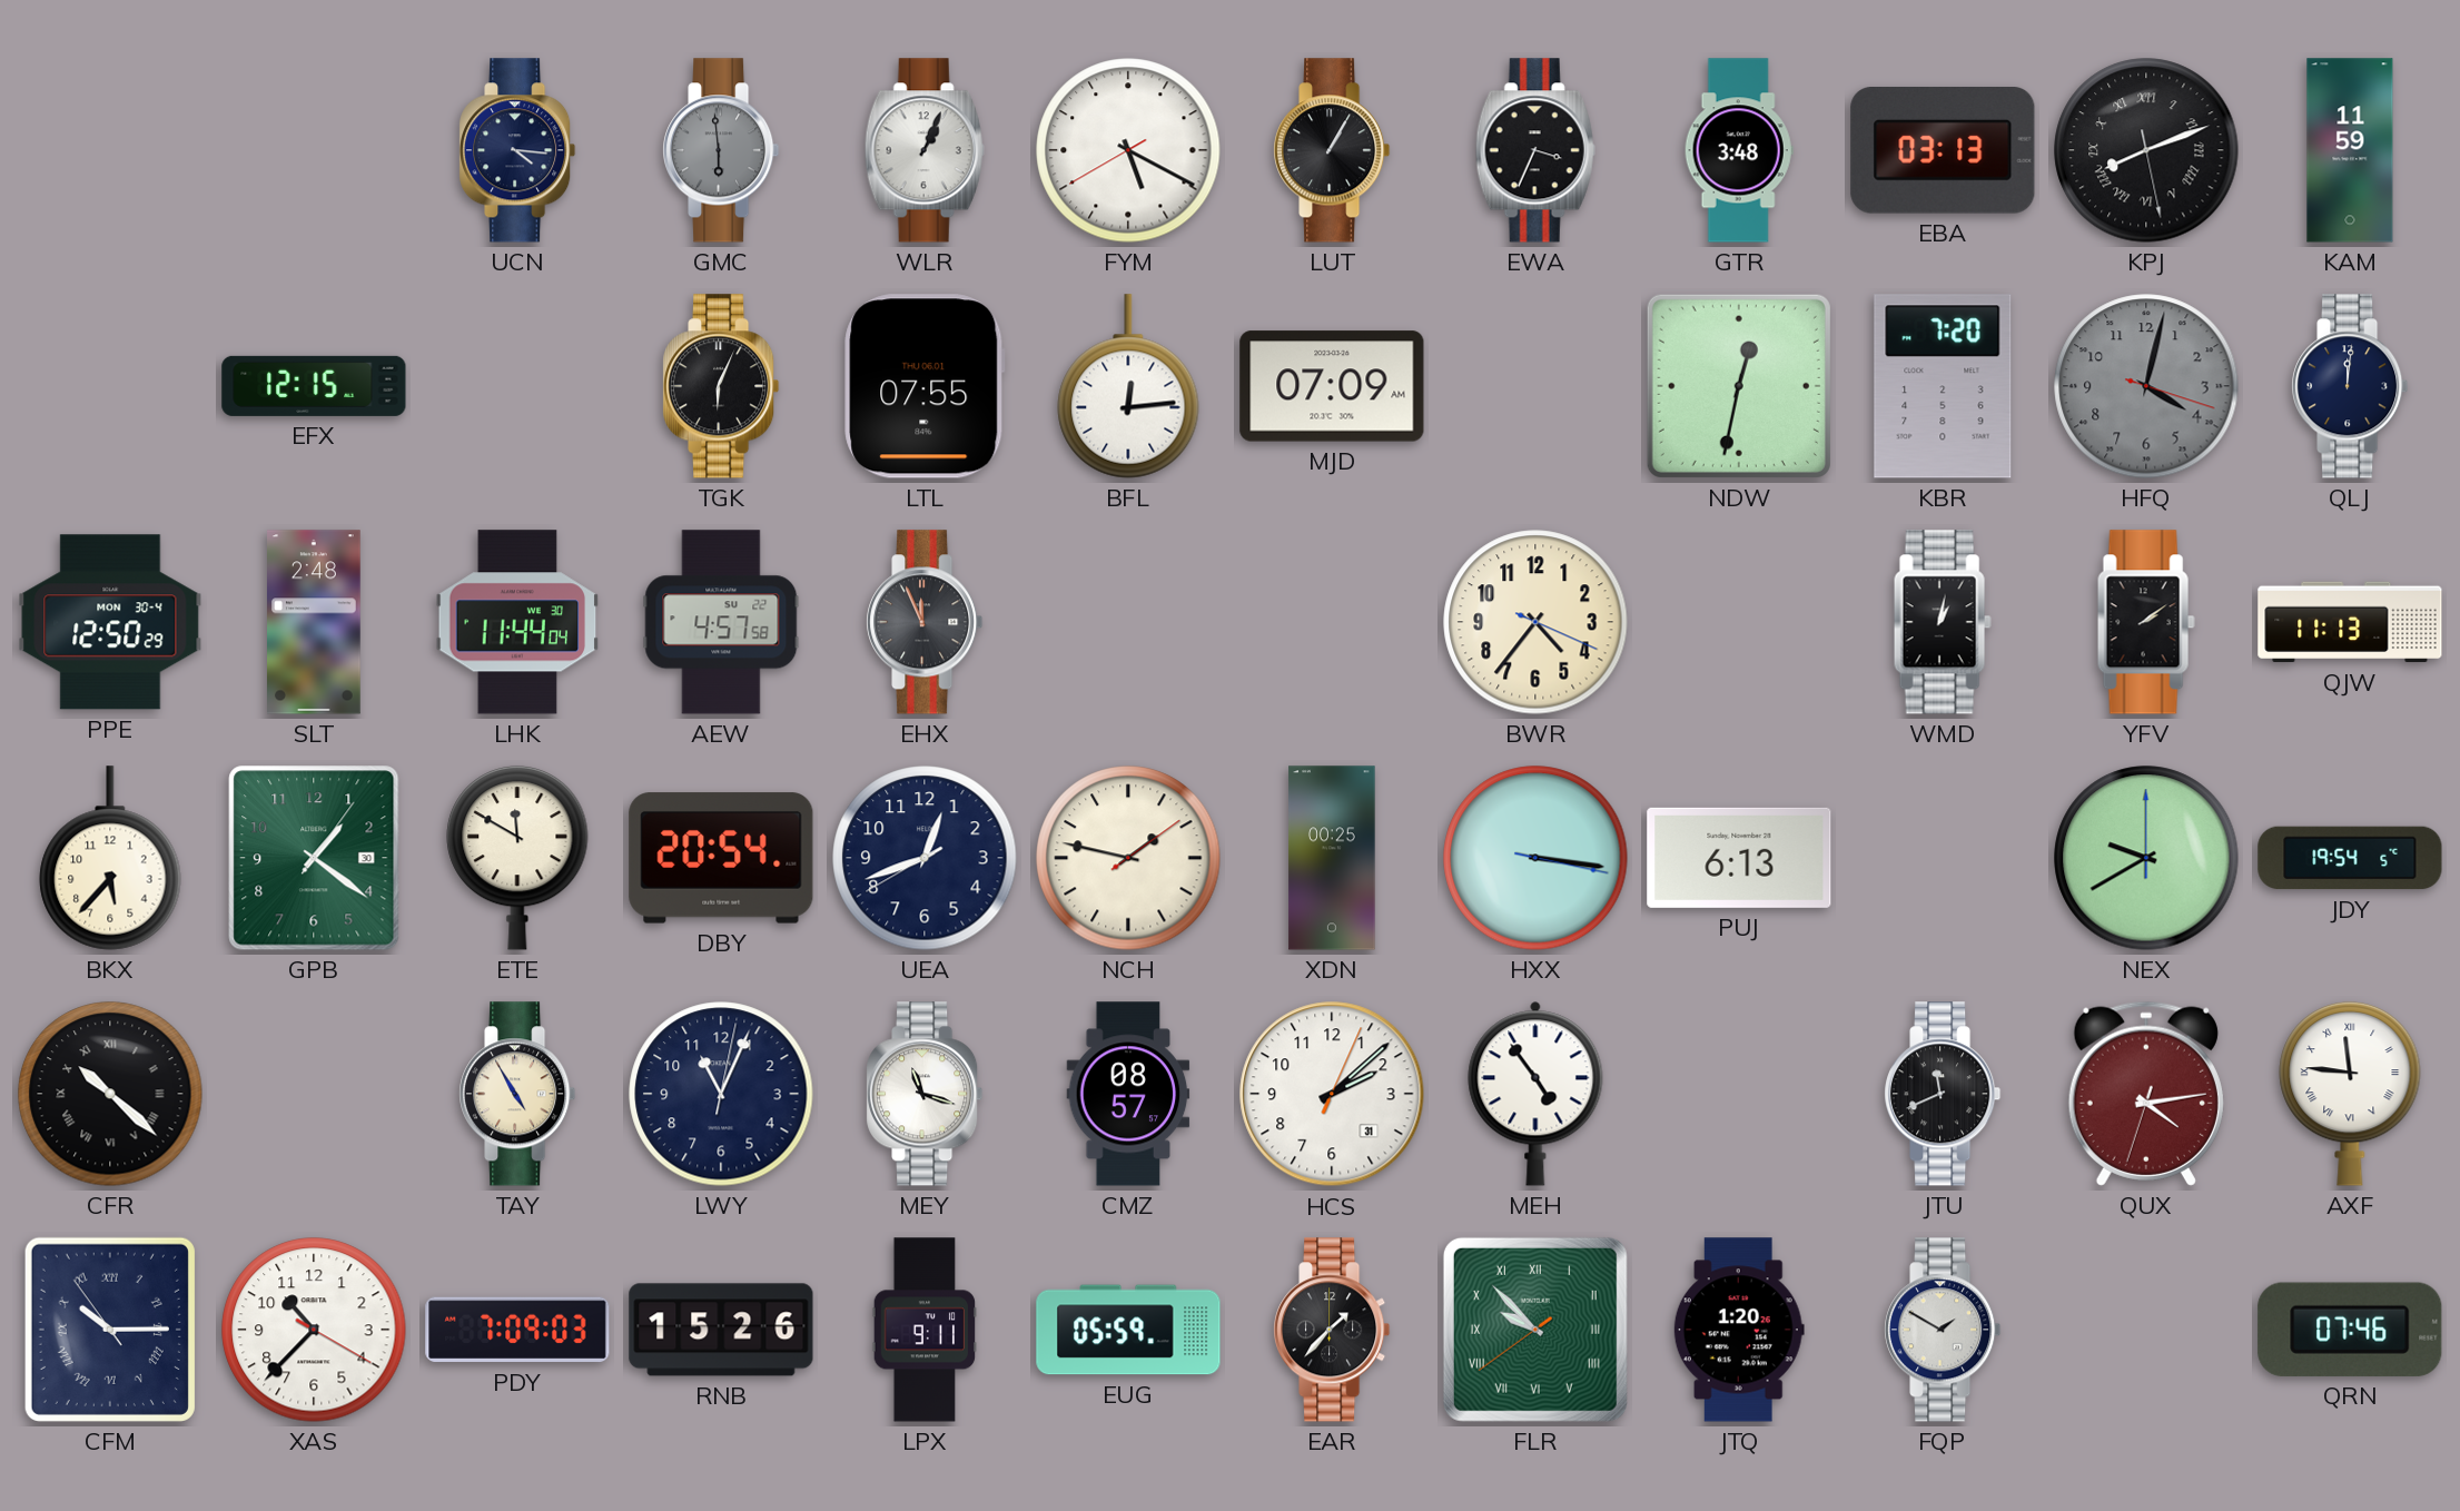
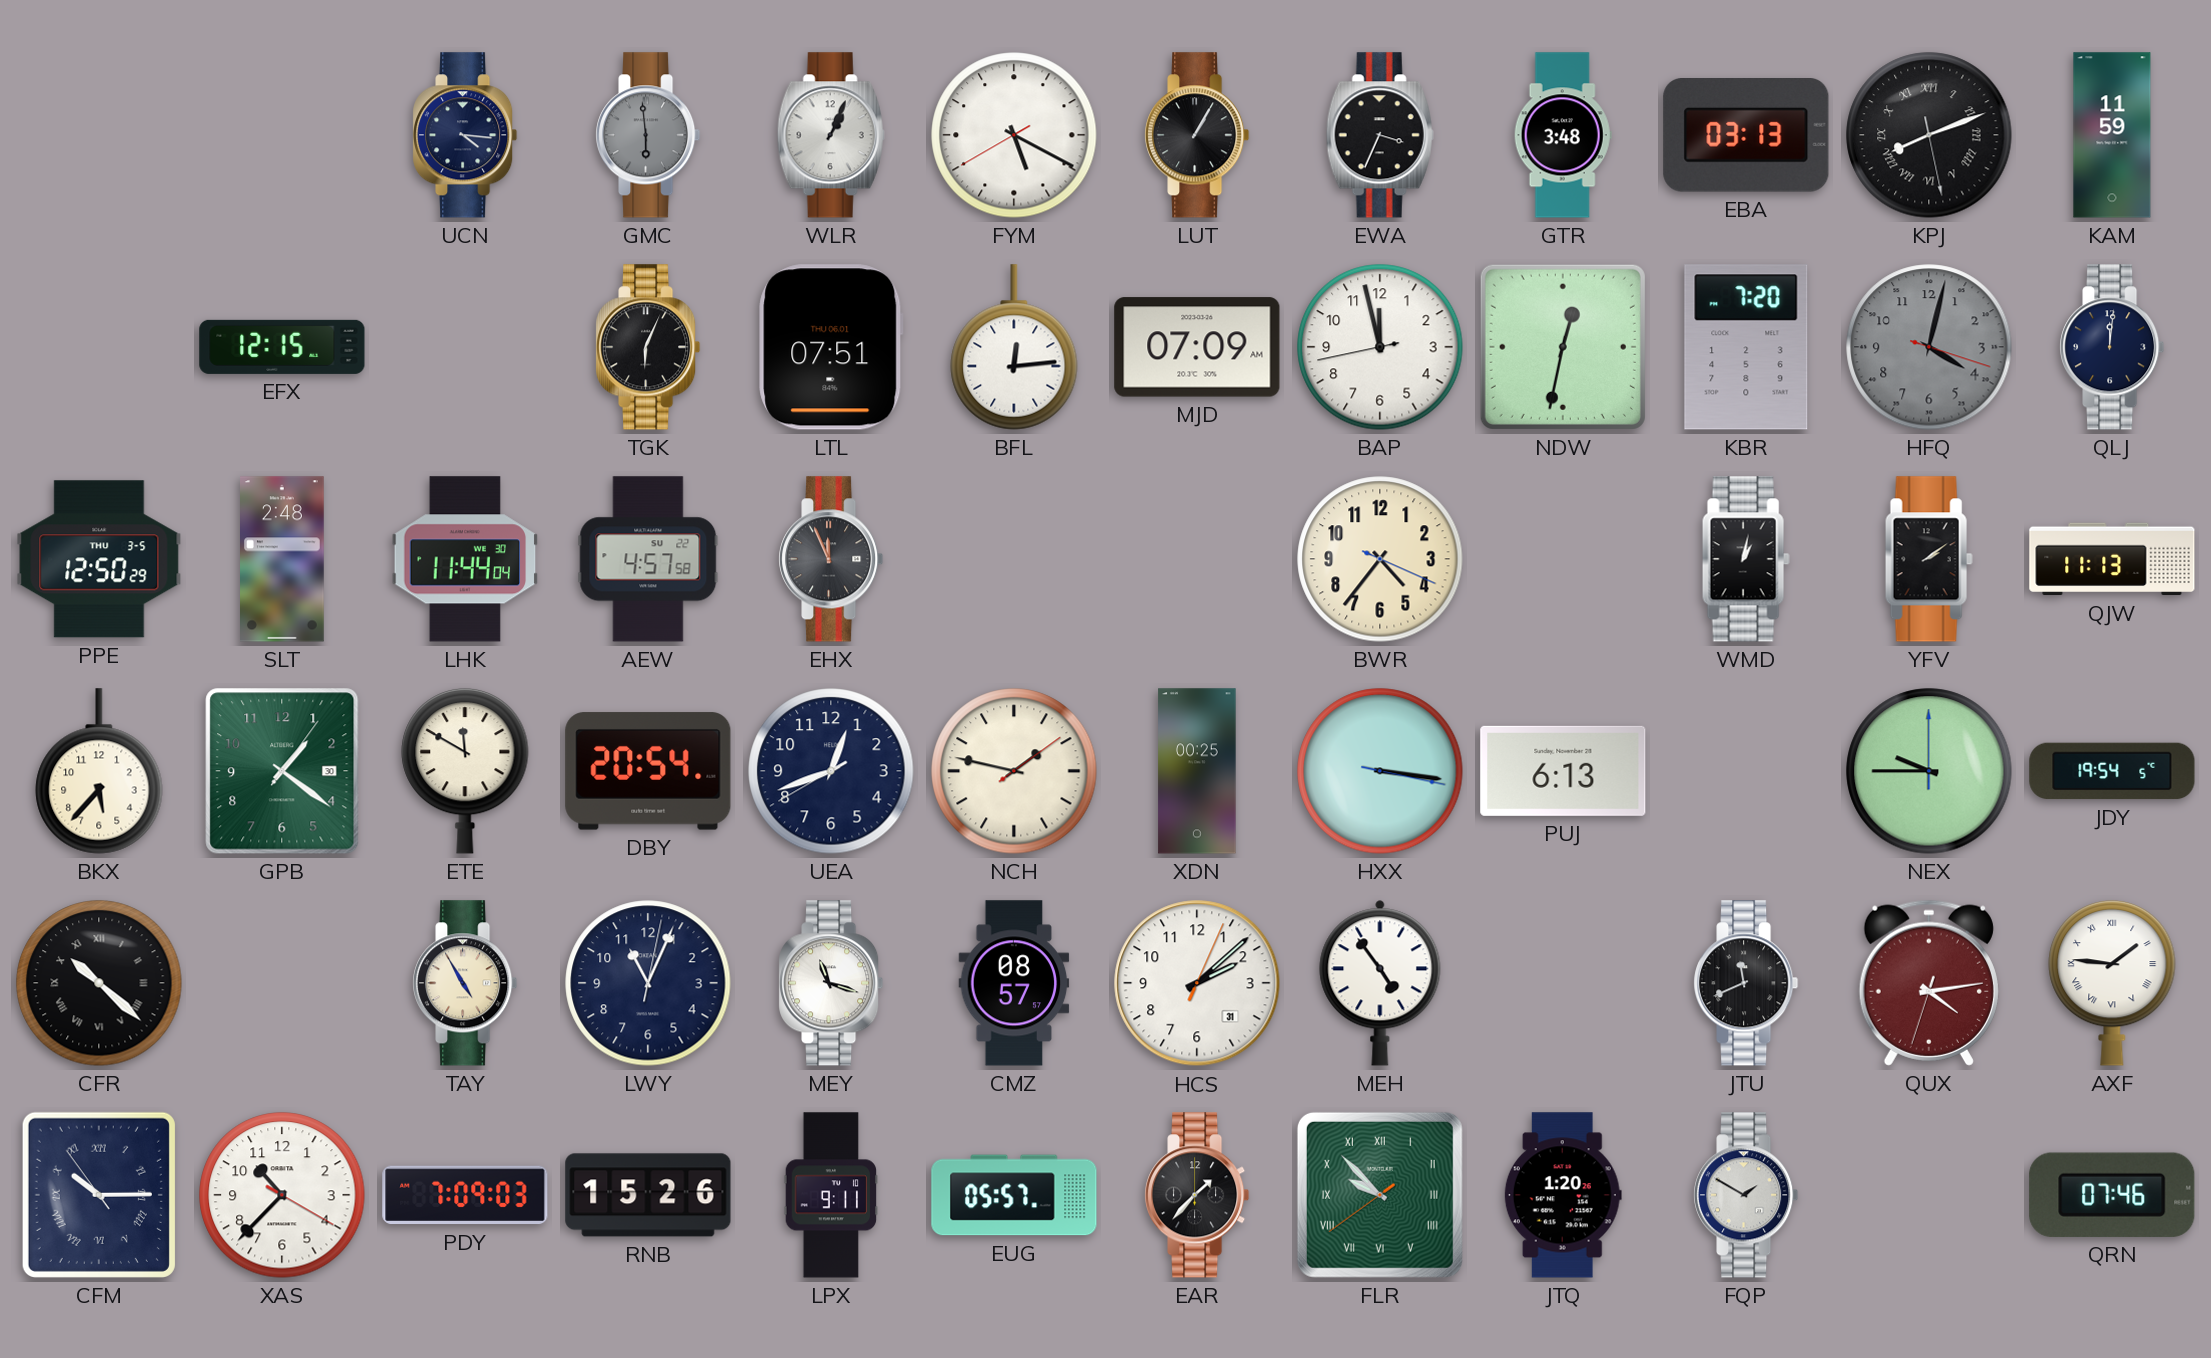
LTL: 07:55 -> 07:51
BAP: none -> 11:57
PPE date: MON 30-4 -> THU 3-5
NEX: 9:40 -> 9:45
AXF: 11:46 -> 1:46
EUG: 05:59 -> 05:57
